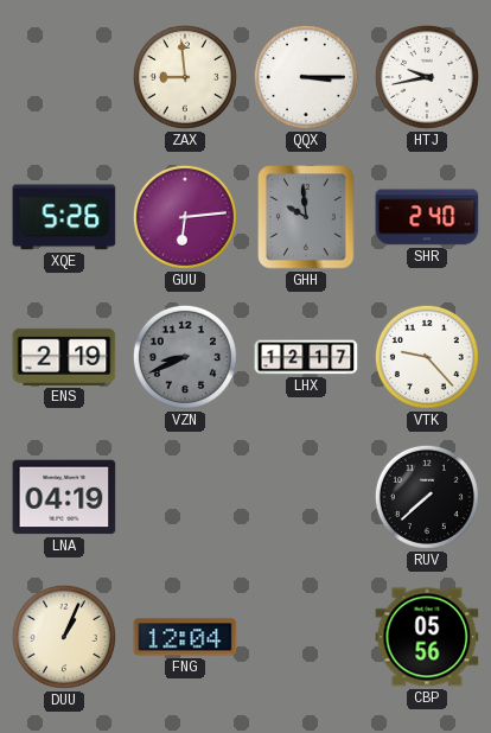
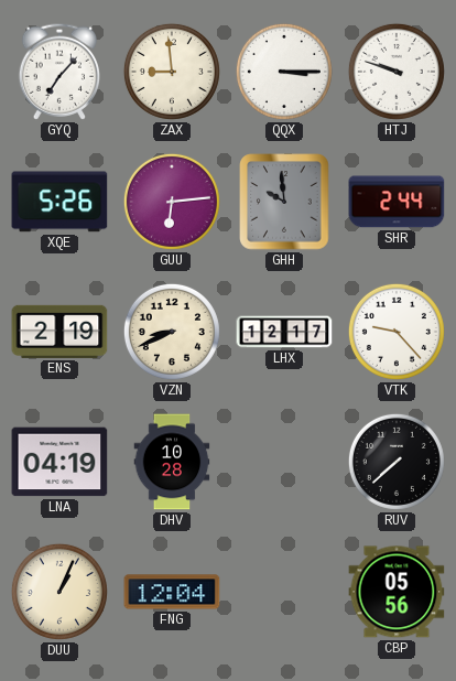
GYQ: none -> 7:07
HTJ: 9:43 -> 9:48
SHR: 2:40 -> 2:44
VZN dial: grey -> cream
DHV: none -> 10:28
